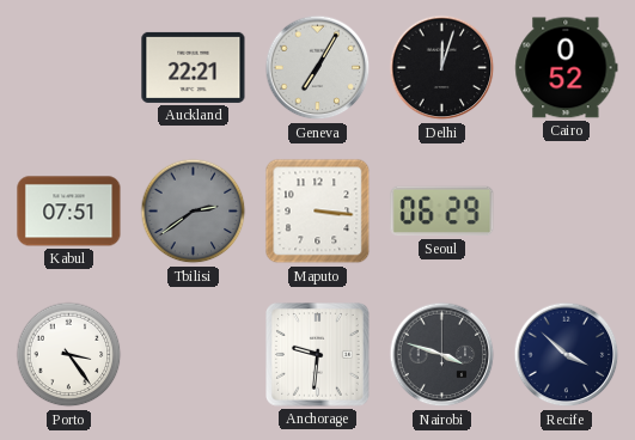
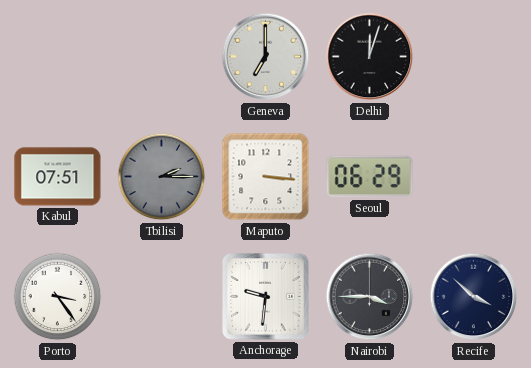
Auckland: 22:21 -> none
Geneva: 7:05 -> 7:00
Cairo: 0:52 -> none
Tbilisi: 2:39 -> 2:15
Nairobi: 3:48 -> 3:45
